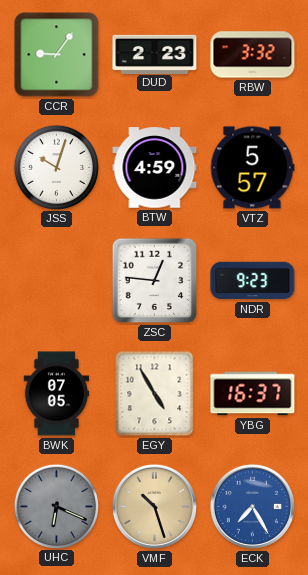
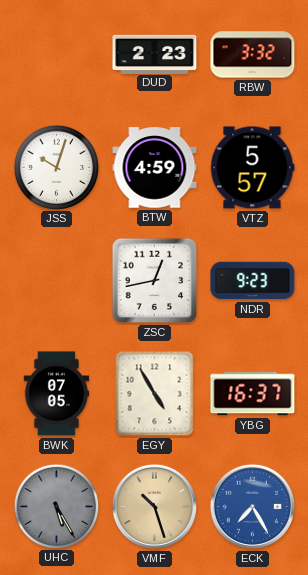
CCR: 9:06 -> none
ZSC: 12:46 -> 12:43
UHC: 6:19 -> 5:25
